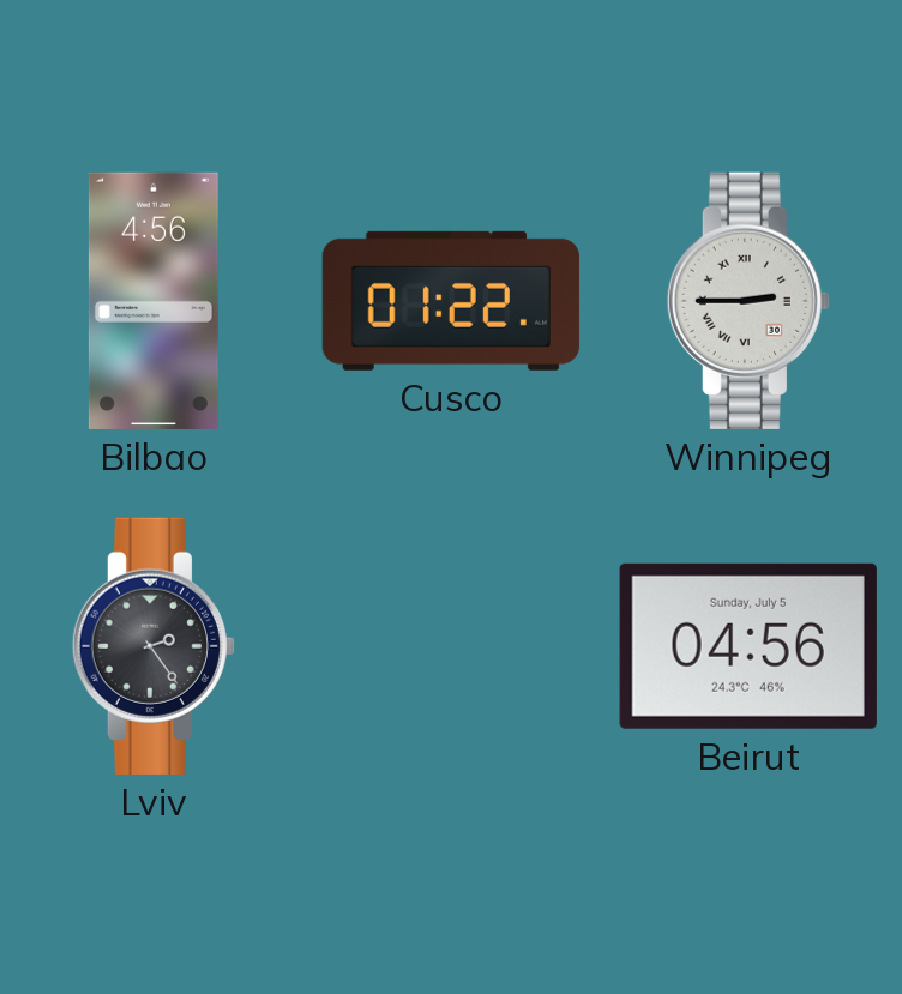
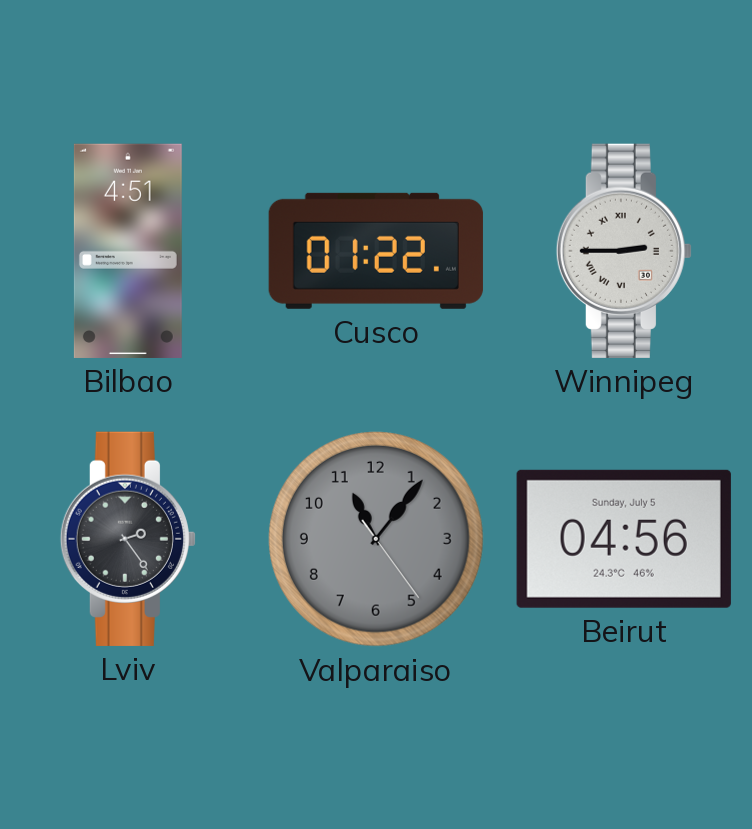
Bilbao: 4:56 -> 4:51
Valparaiso: none -> 11:06
